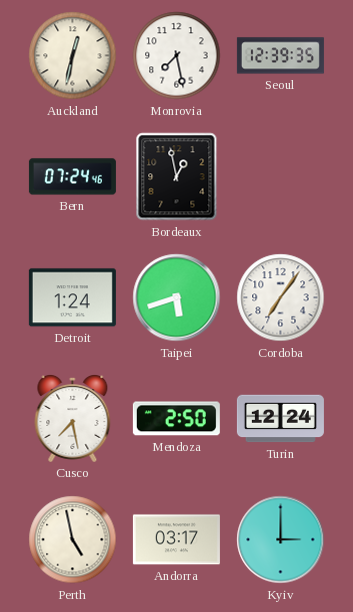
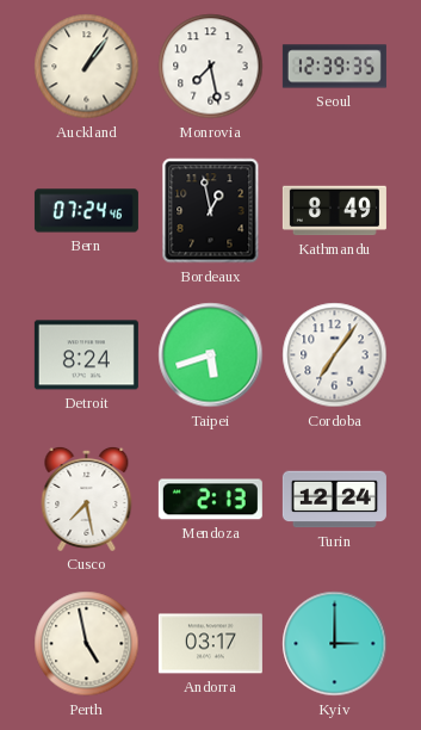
Auckland: 12:32 -> 1:06
Kathmandu: none -> 8:49
Detroit: 1:24 -> 8:24
Mendoza: 2:50 -> 2:13
